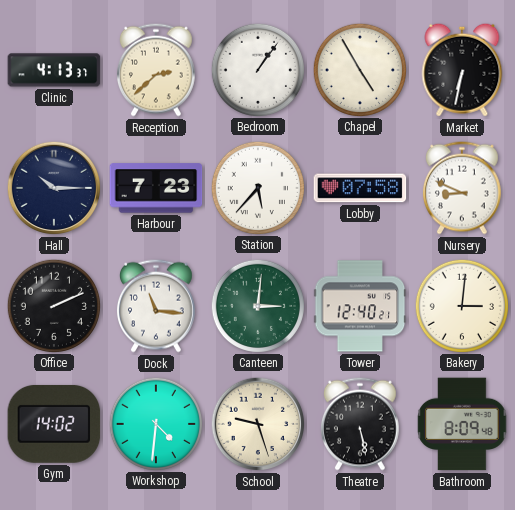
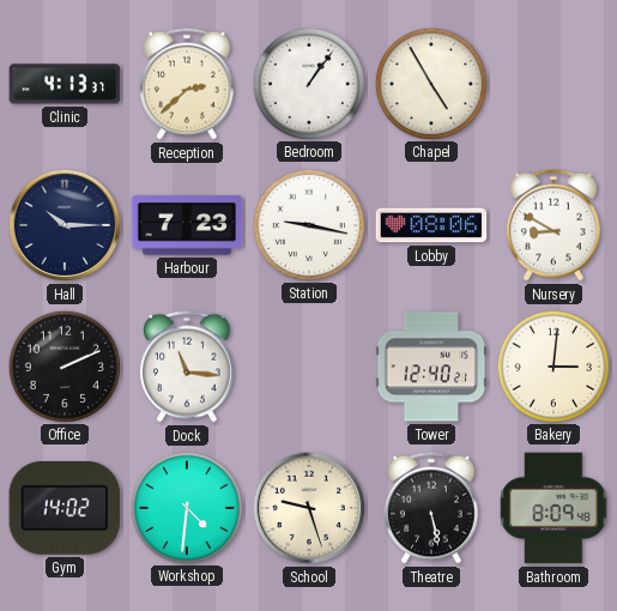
Market: 6:32 -> none
Station: 5:37 -> 9:17
Lobby: 07:58 -> 08:06
Nursery: 8:49 -> 8:50
Canteen: 3:01 -> none
